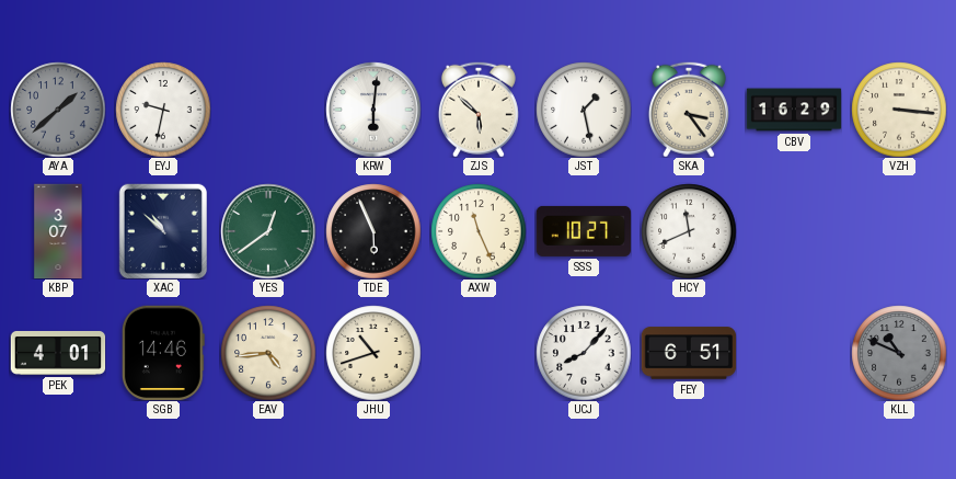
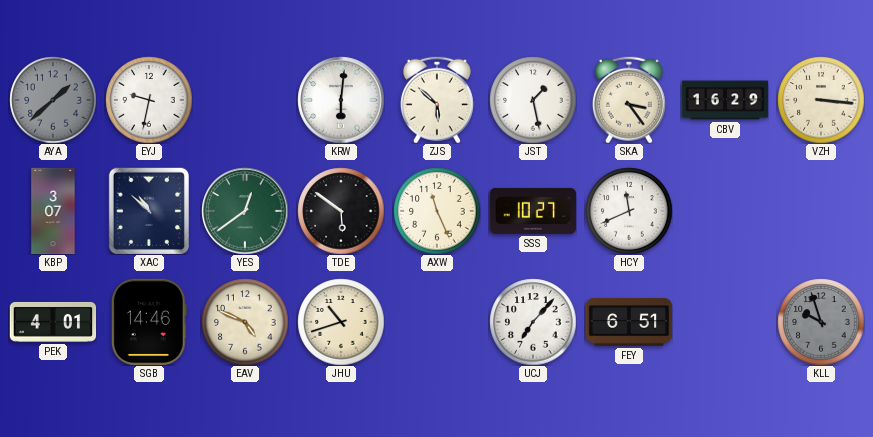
TDE: 5:56 -> 5:51
EAV: 4:44 -> 4:49
UCJ: 8:07 -> 7:07
KLL: 10:49 -> 9:57
